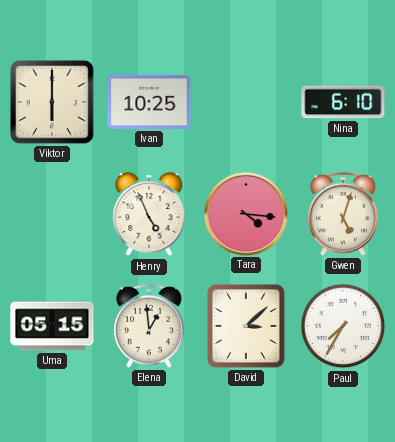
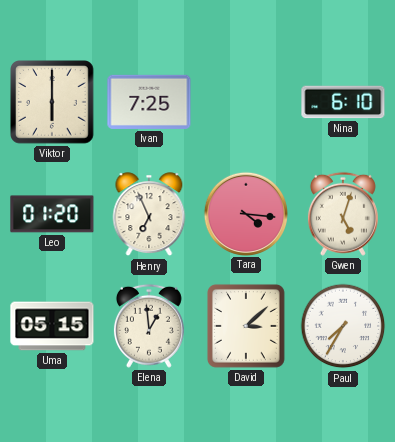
Ivan: 10:25 -> 7:25
Leo: none -> 01:20
Henry: 4:56 -> 6:56
